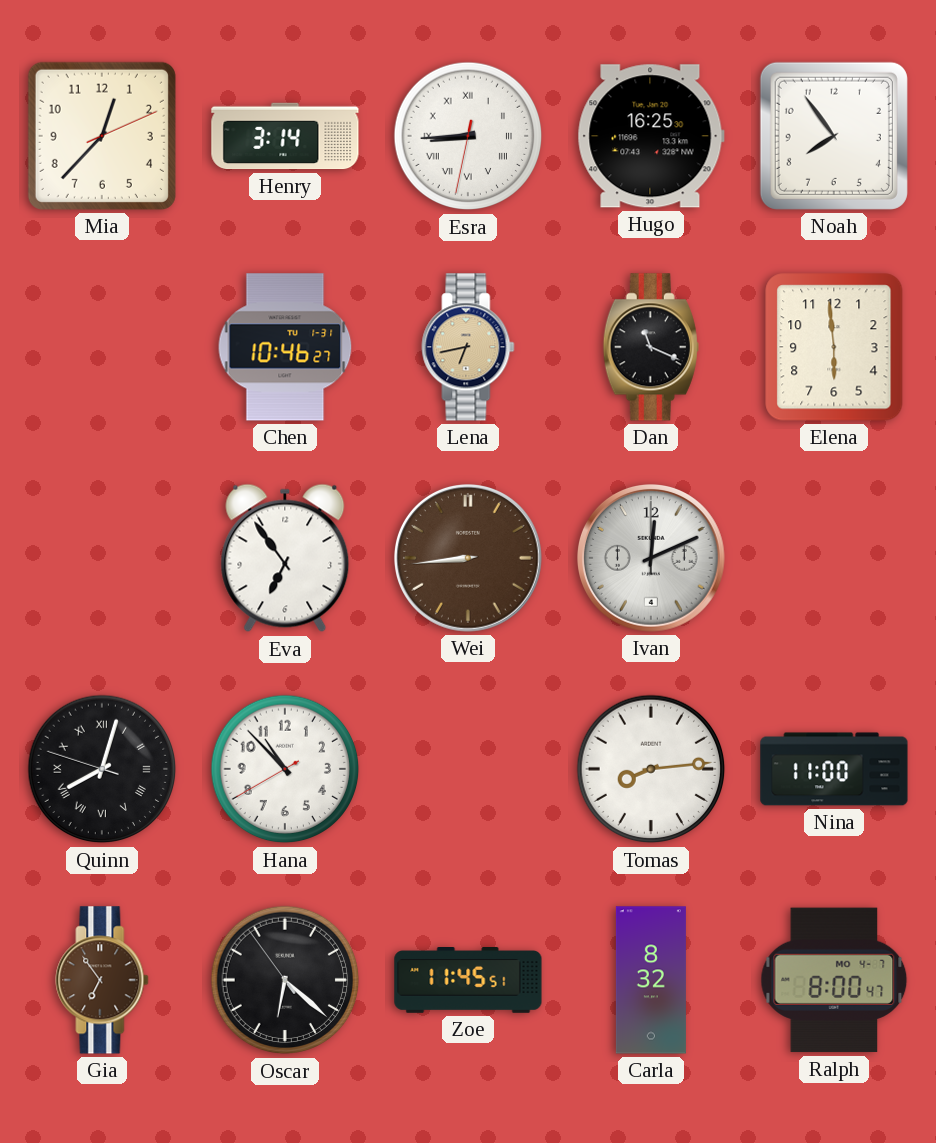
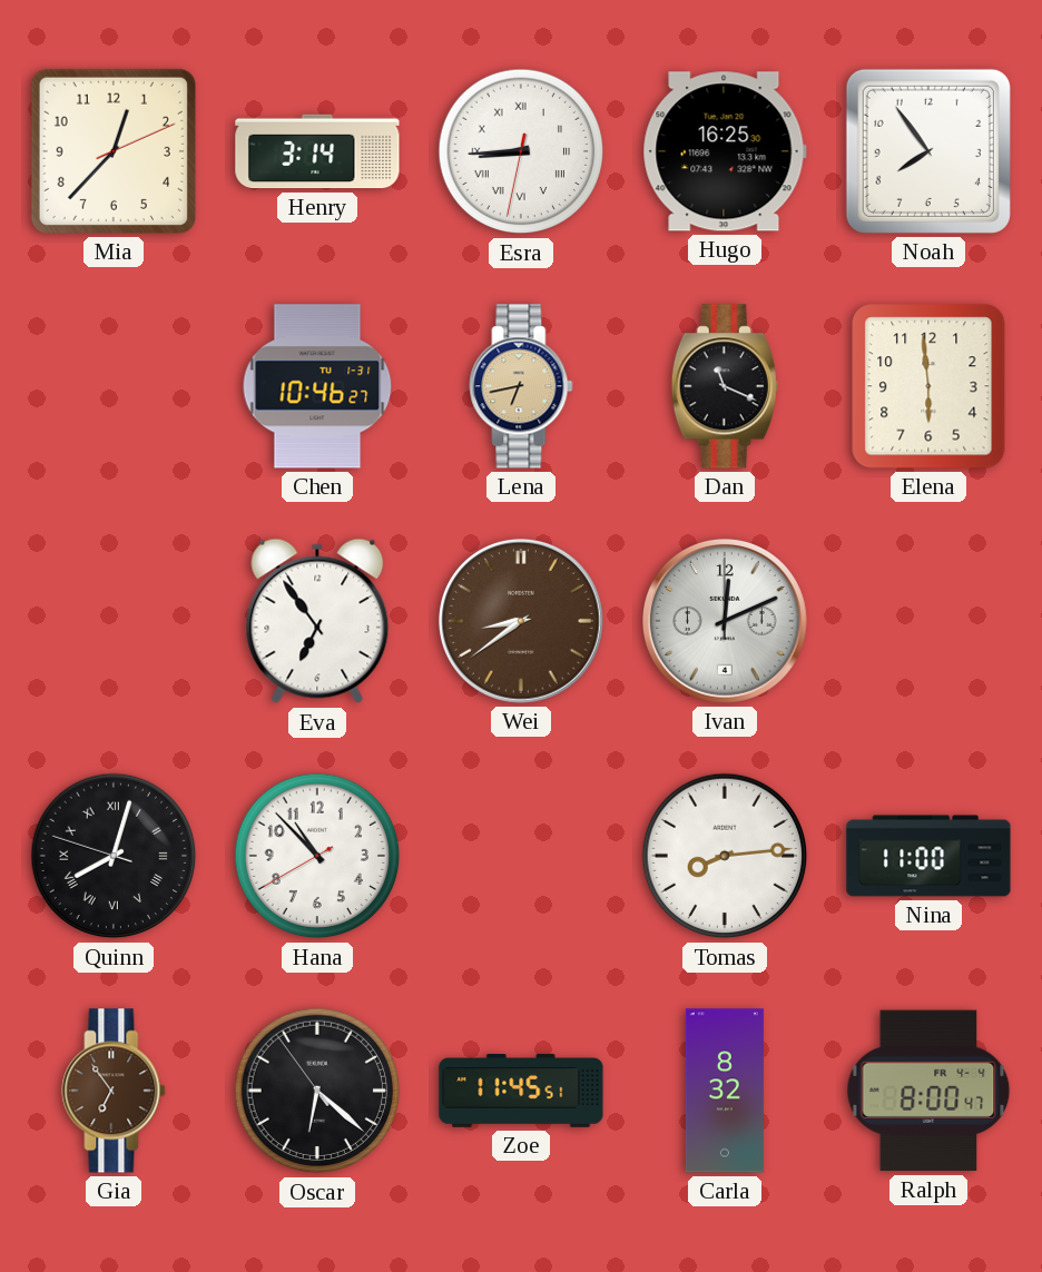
Wei: 8:44 -> 8:39
Ralph date: MO 4-7 -> FR 4-4
